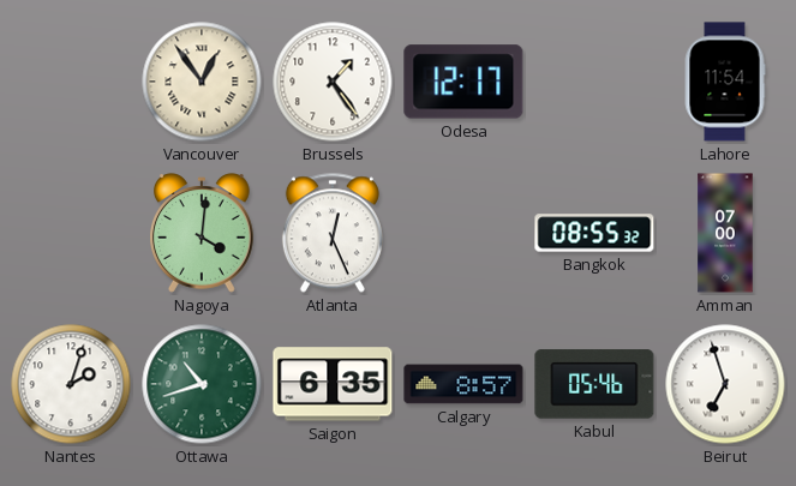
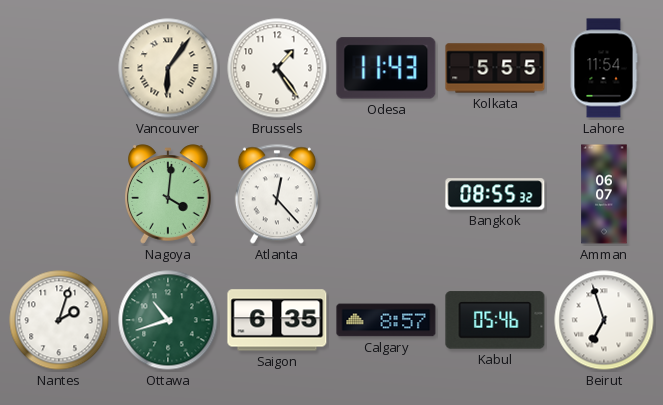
Vancouver: 12:54 -> 6:06
Odesa: 12:17 -> 11:43
Kolkata: none -> 5:55
Atlanta: 12:26 -> 12:23
Amman: 07:00 -> 06:07
